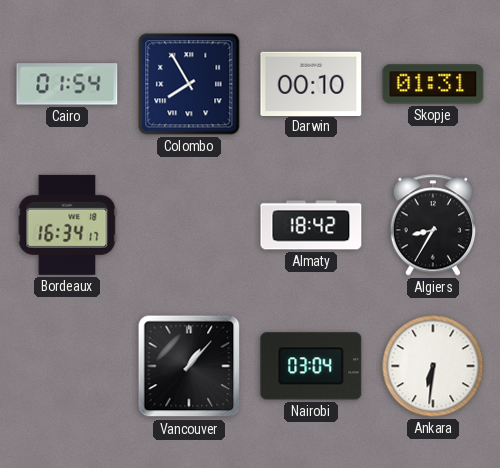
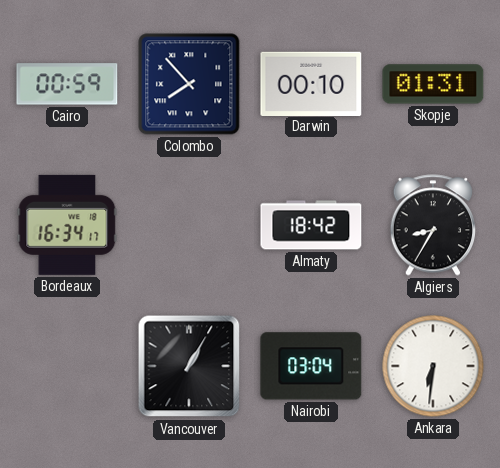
Cairo: 01:54 -> 00:59
Colombo: 7:55 -> 7:53
Vancouver: 1:07 -> 1:05
